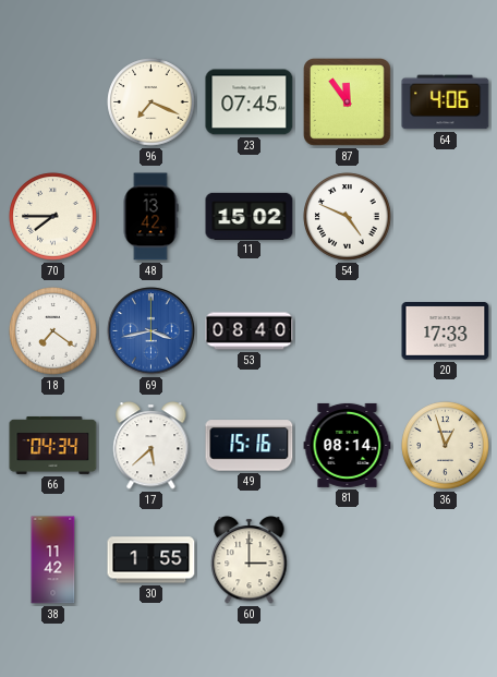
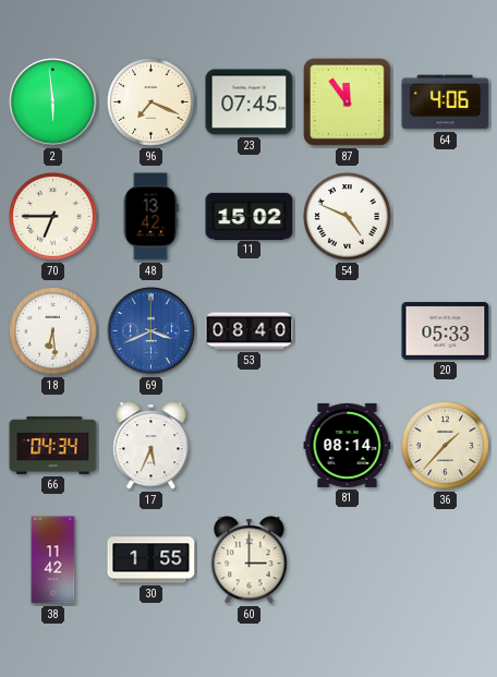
2: none -> 5:59
70: 7:45 -> 6:45
18: 7:21 -> 6:29
69: 3:43 -> 3:41
20: 17:33 -> 05:33
17: 5:38 -> 5:34
49: 15:16 -> none
36: 12:57 -> 1:37
